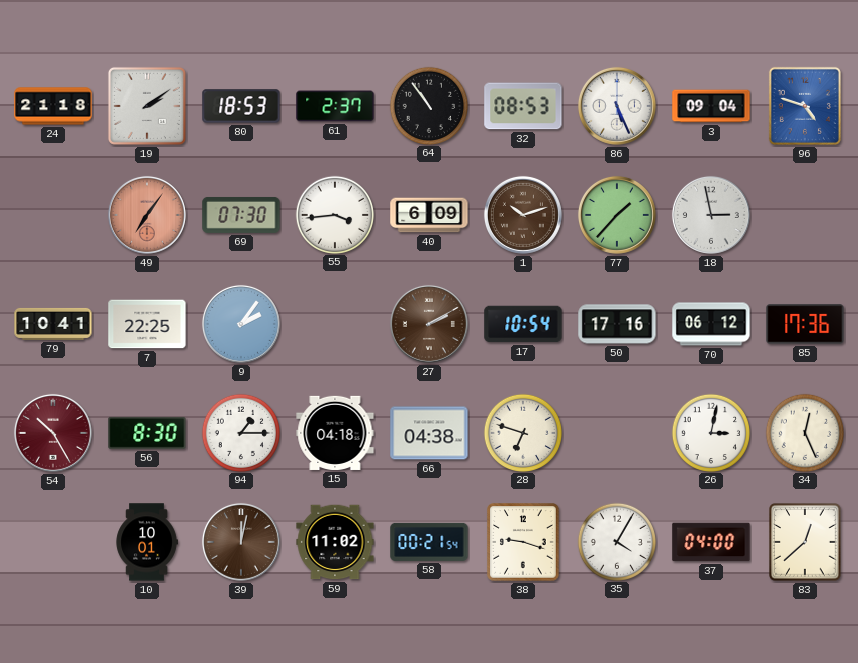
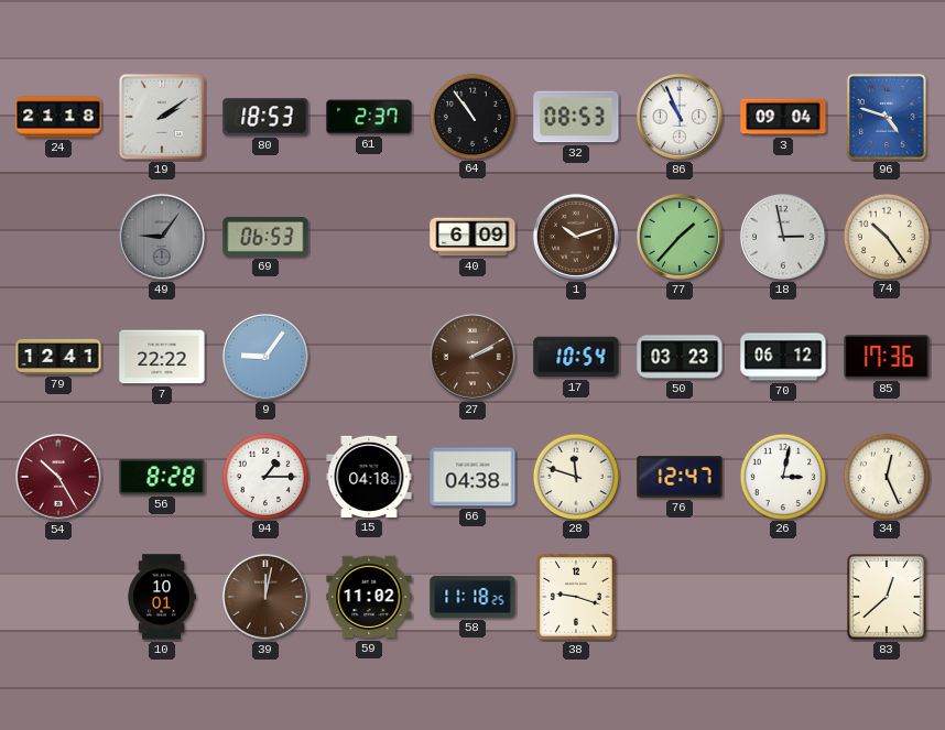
86: 5:26 -> 10:56
49: 7:06 -> 9:06
49 dial: salmon -> grey
69: 07:30 -> 06:53
55: 3:44 -> none
74: none -> 10:24
79: 10:41 -> 12:41
7: 22:25 -> 22:22
9: 2:06 -> 9:06
50: 17:16 -> 03:23
56: 8:30 -> 8:28
28: 6:48 -> 11:48
76: none -> 12:47
58: 00:21 -> 11:18
35: 4:05 -> none
37: 04:00 -> none
